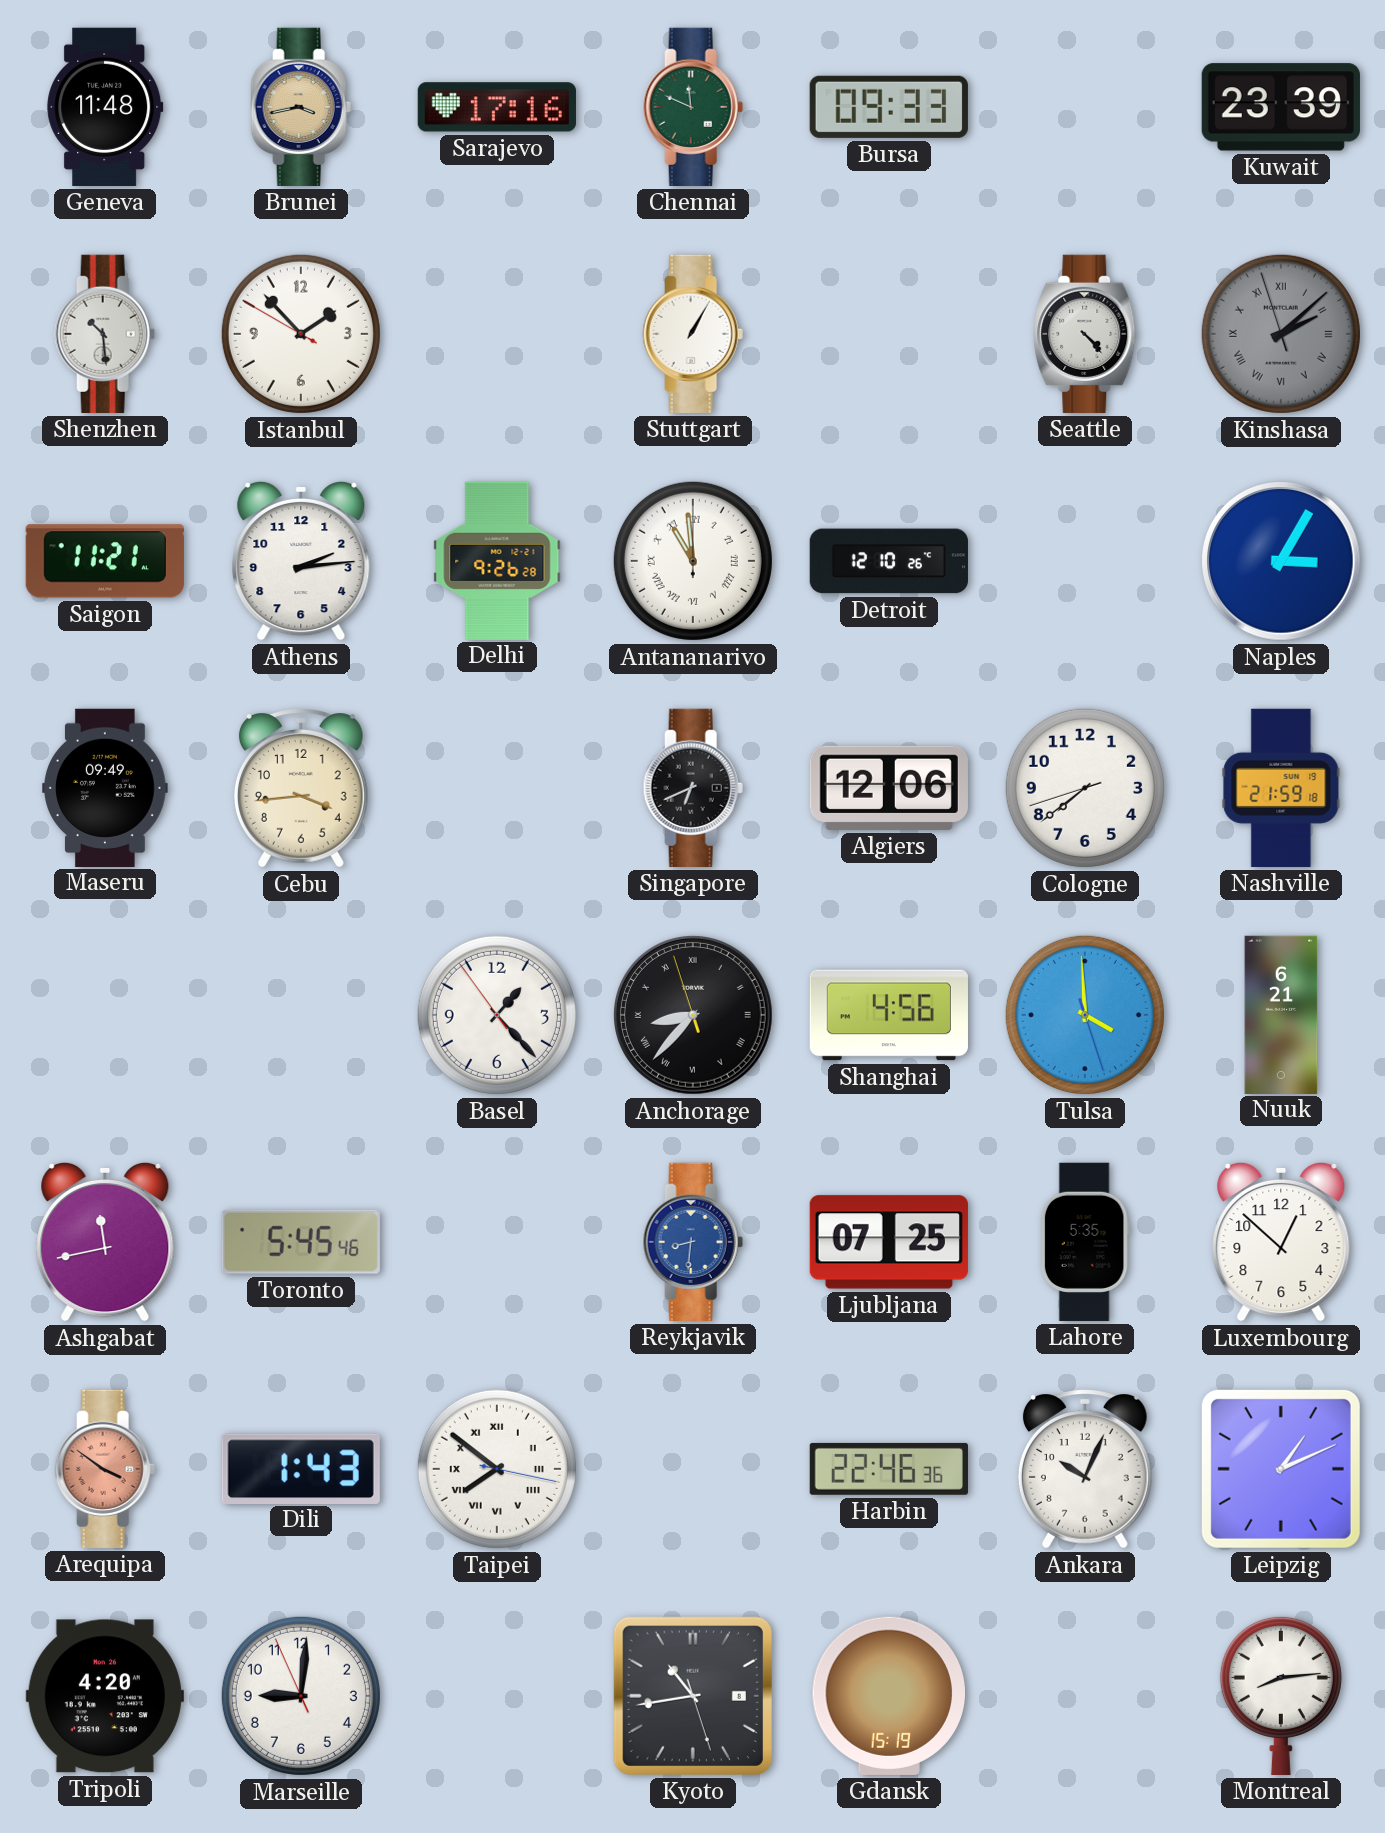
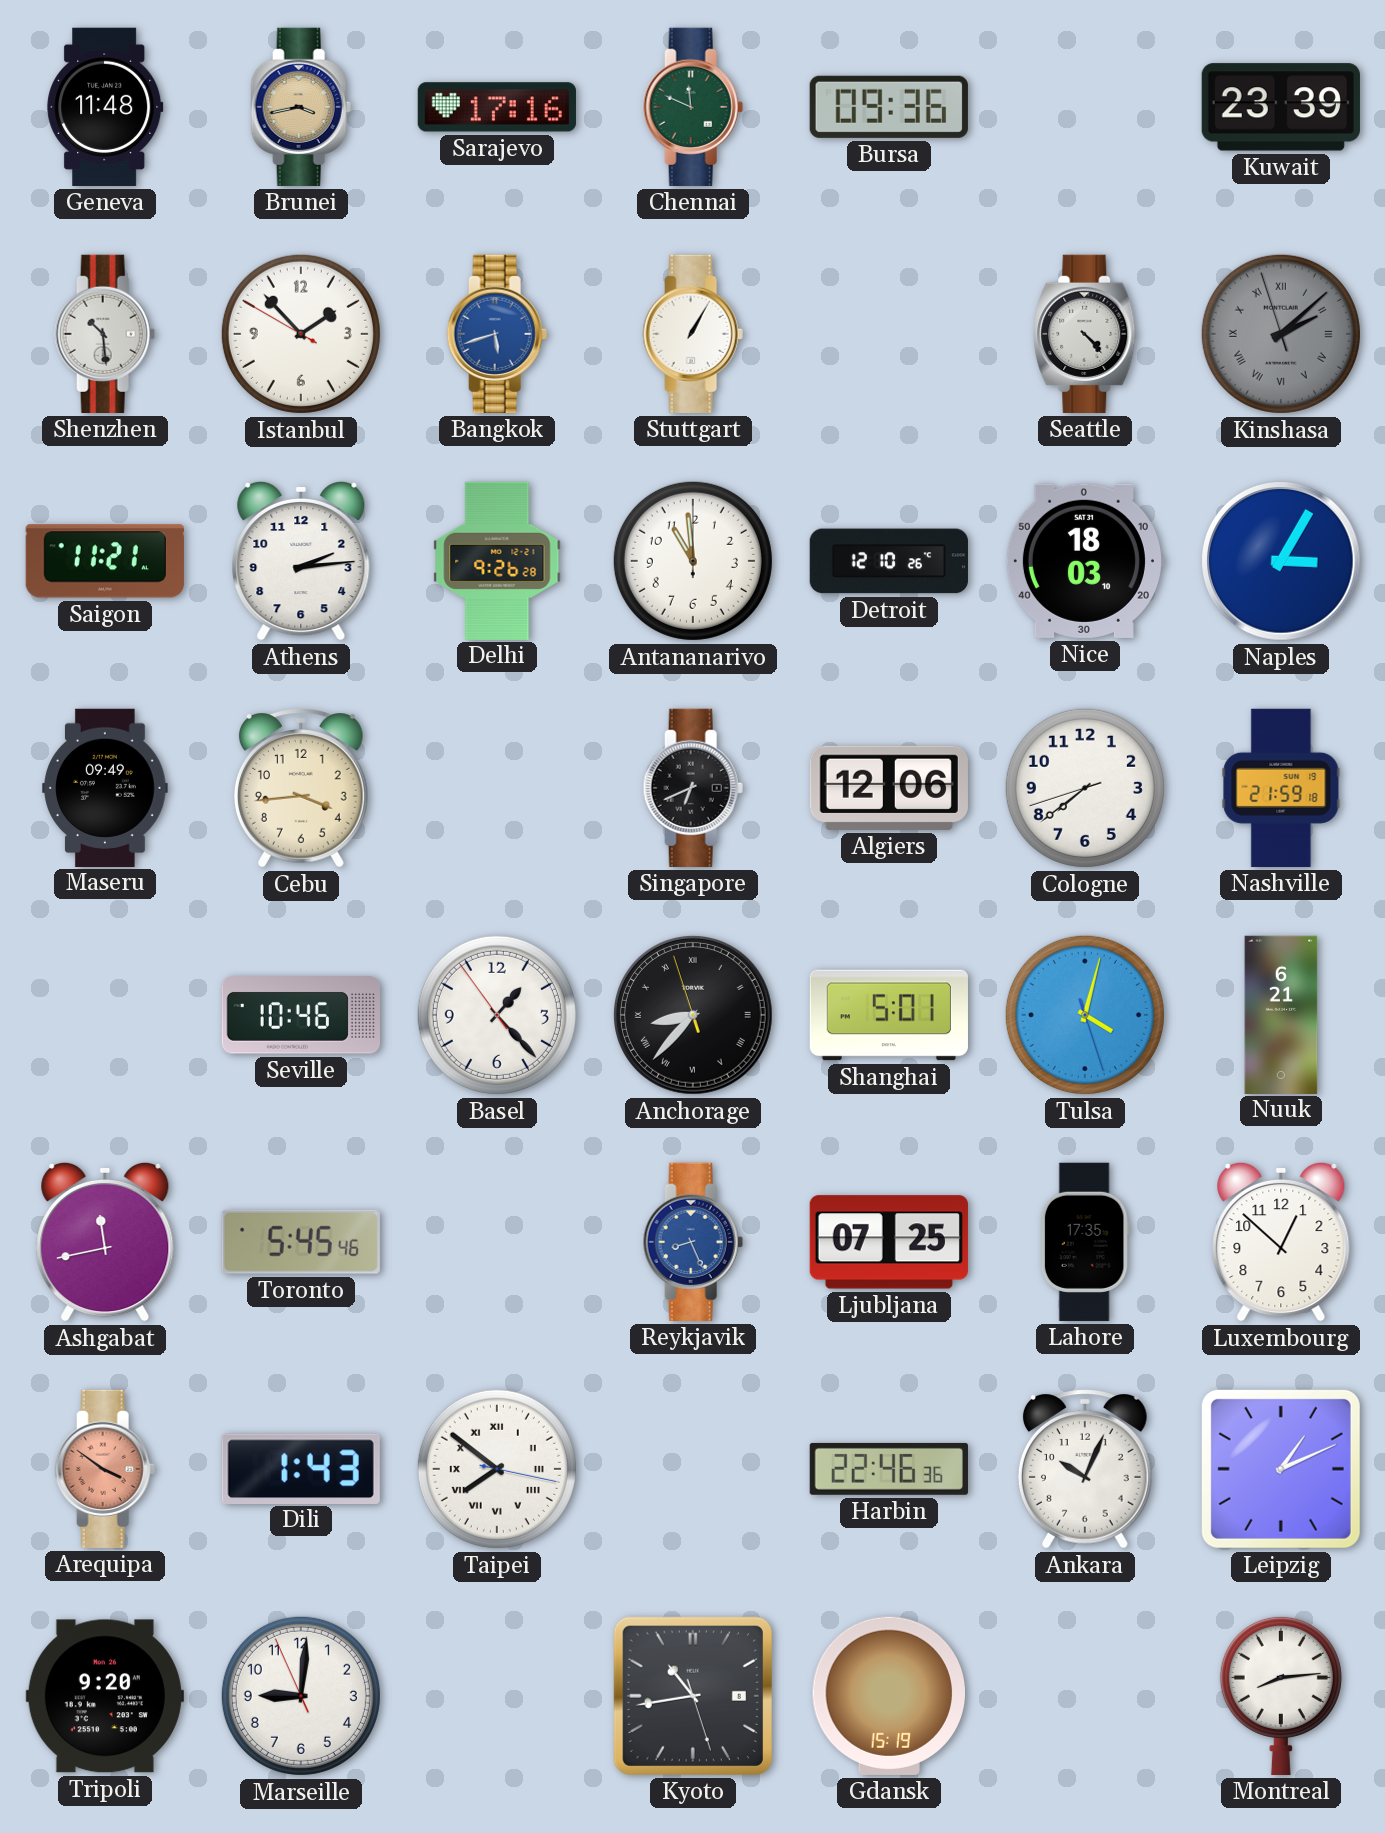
Bursa: 09:33 -> 09:36
Bangkok: none -> 5:42
Antananarivo numerals: Roman -> Arabic
Nice: none -> 18:03
Seville: none -> 10:46
Shanghai: 4:56 -> 5:01
Tulsa: 3:59 -> 4:02
Reykjavik: 8:31 -> 8:26
Lahore: 5:35 -> 17:35
Tripoli: 4:20 -> 9:20
